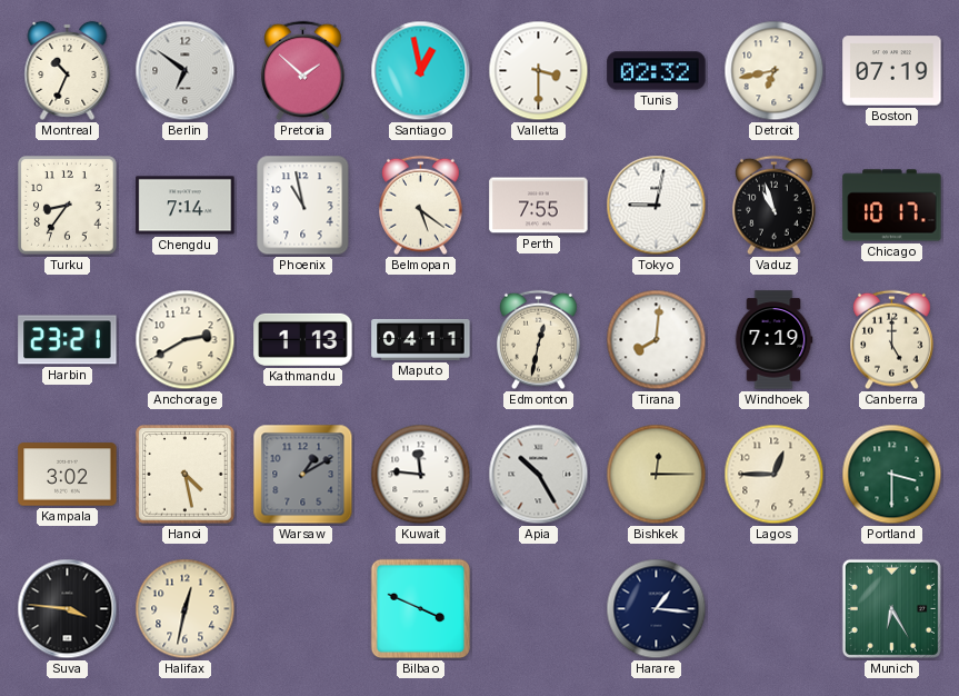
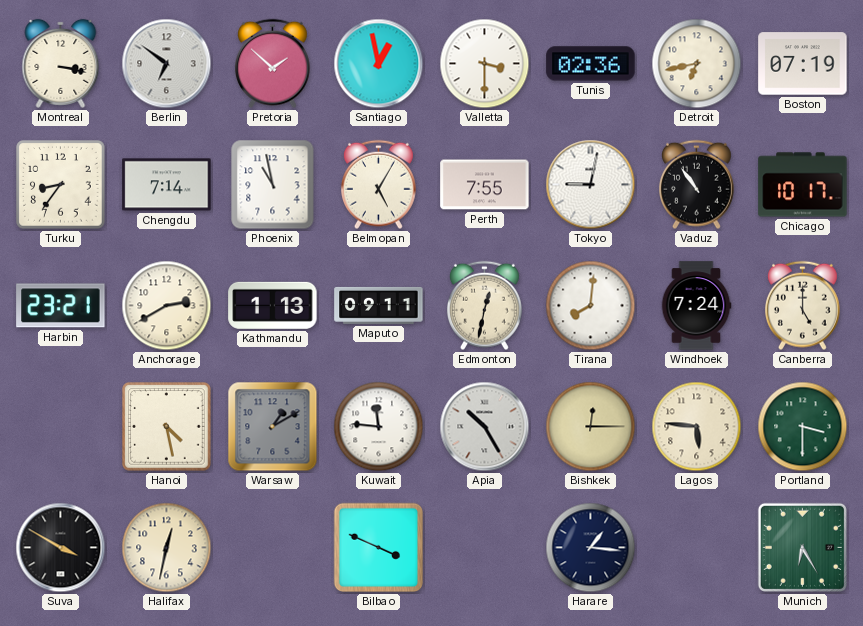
Montreal: 10:34 -> 3:17
Tunis: 02:32 -> 02:36
Belmopan: 5:21 -> 5:05
Vaduz: 10:57 -> 10:54
Maputo: 04:11 -> 09:11
Windhoek: 7:19 -> 7:24
Kampala: 3:02 -> none
Lagos: 12:45 -> 5:46
Suva: 3:46 -> 3:50
